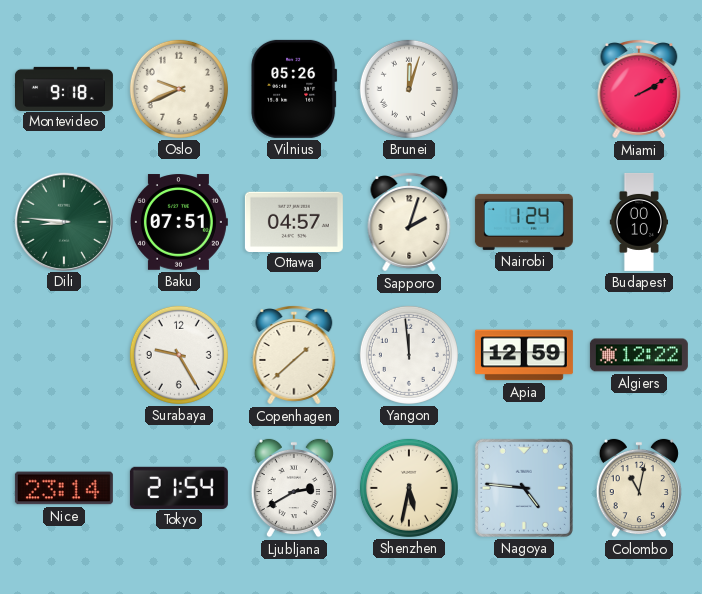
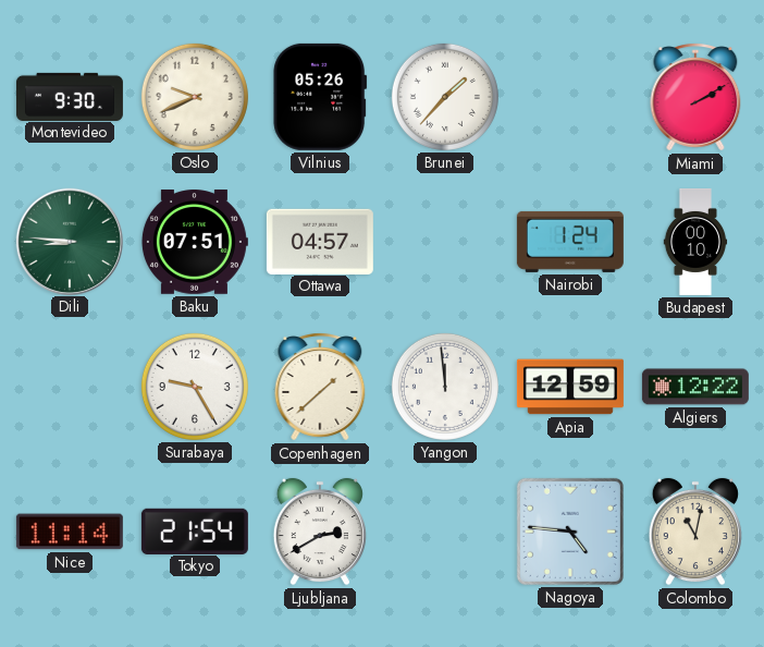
Montevideo: 9:18 -> 9:30
Brunei: 12:03 -> 1:37
Sapporo: 2:03 -> none
Nice: 23:14 -> 11:14
Shenzhen: 5:32 -> none
